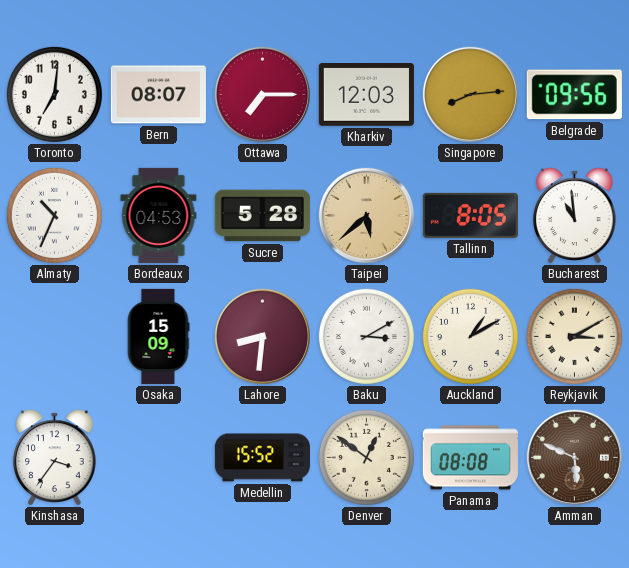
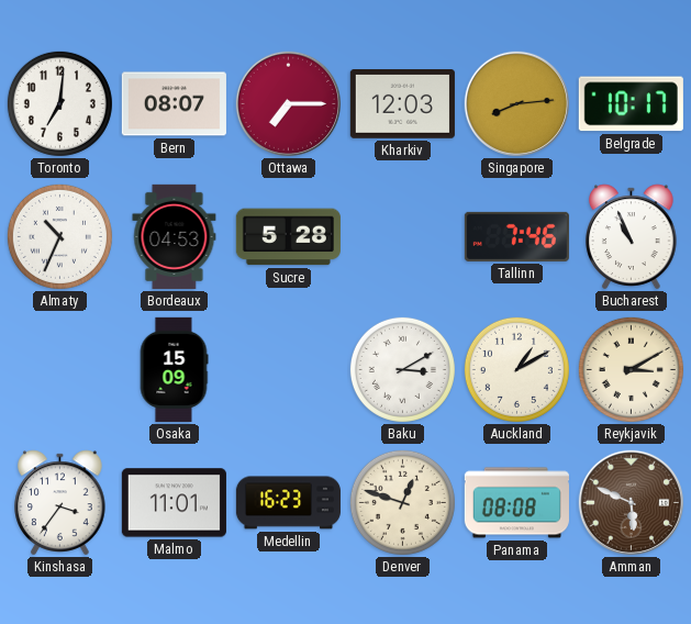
Belgrade: 09:56 -> 10:17
Taipei: 5:38 -> none
Tallinn: 8:05 -> 7:46
Bucharest: 10:59 -> 10:56
Lahore: 8:31 -> none
Malmo: none -> 11:01
Medellin: 15:52 -> 16:23
Denver: 12:51 -> 12:48
